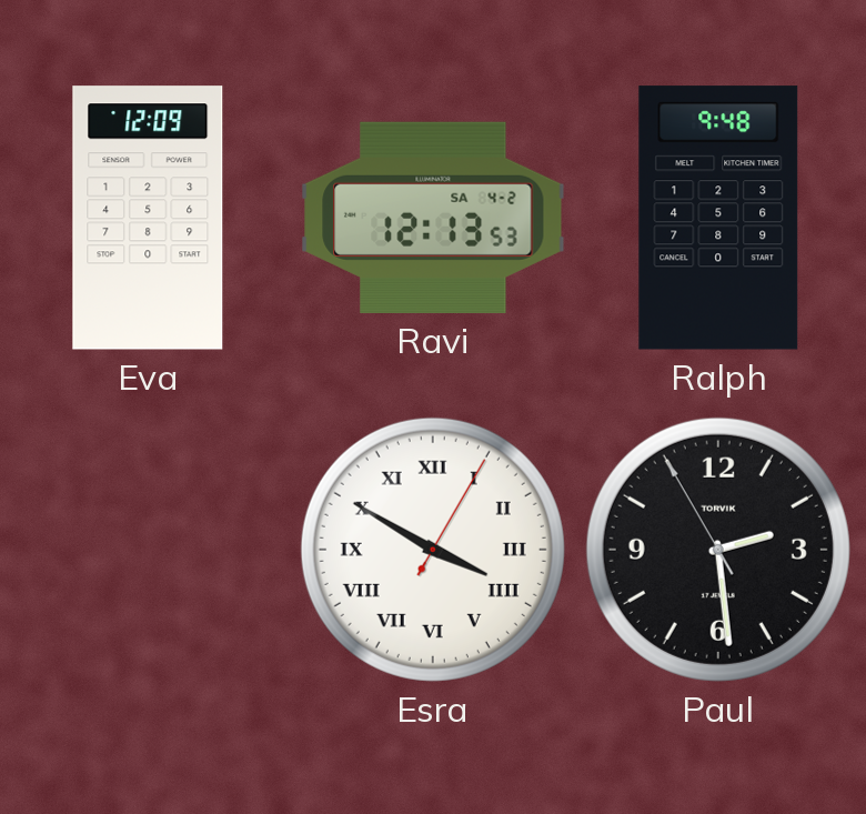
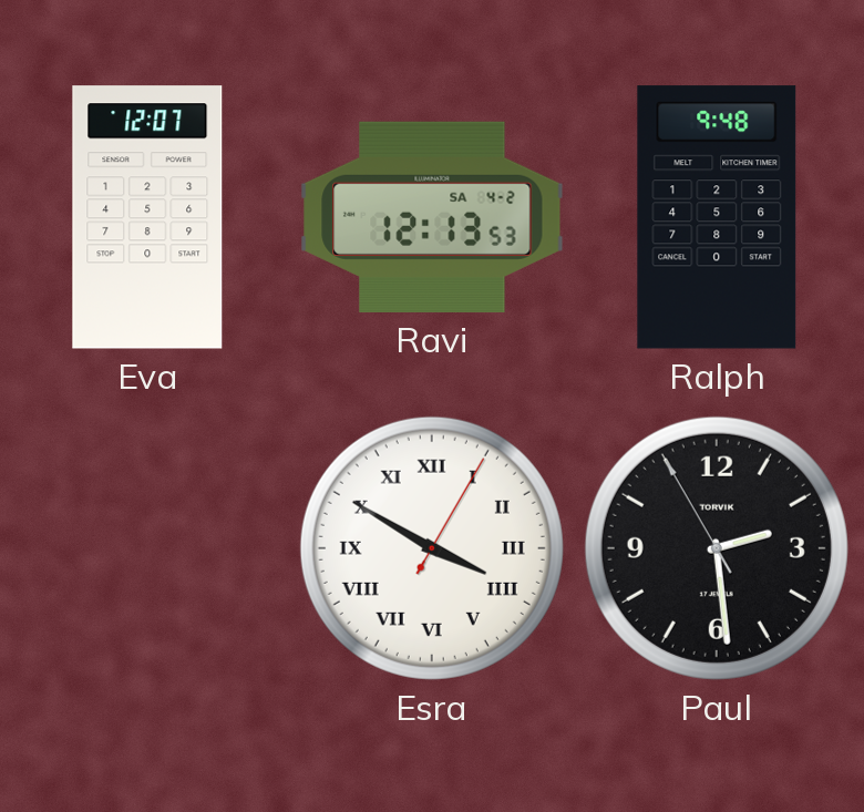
Eva: 12:09 -> 12:07
